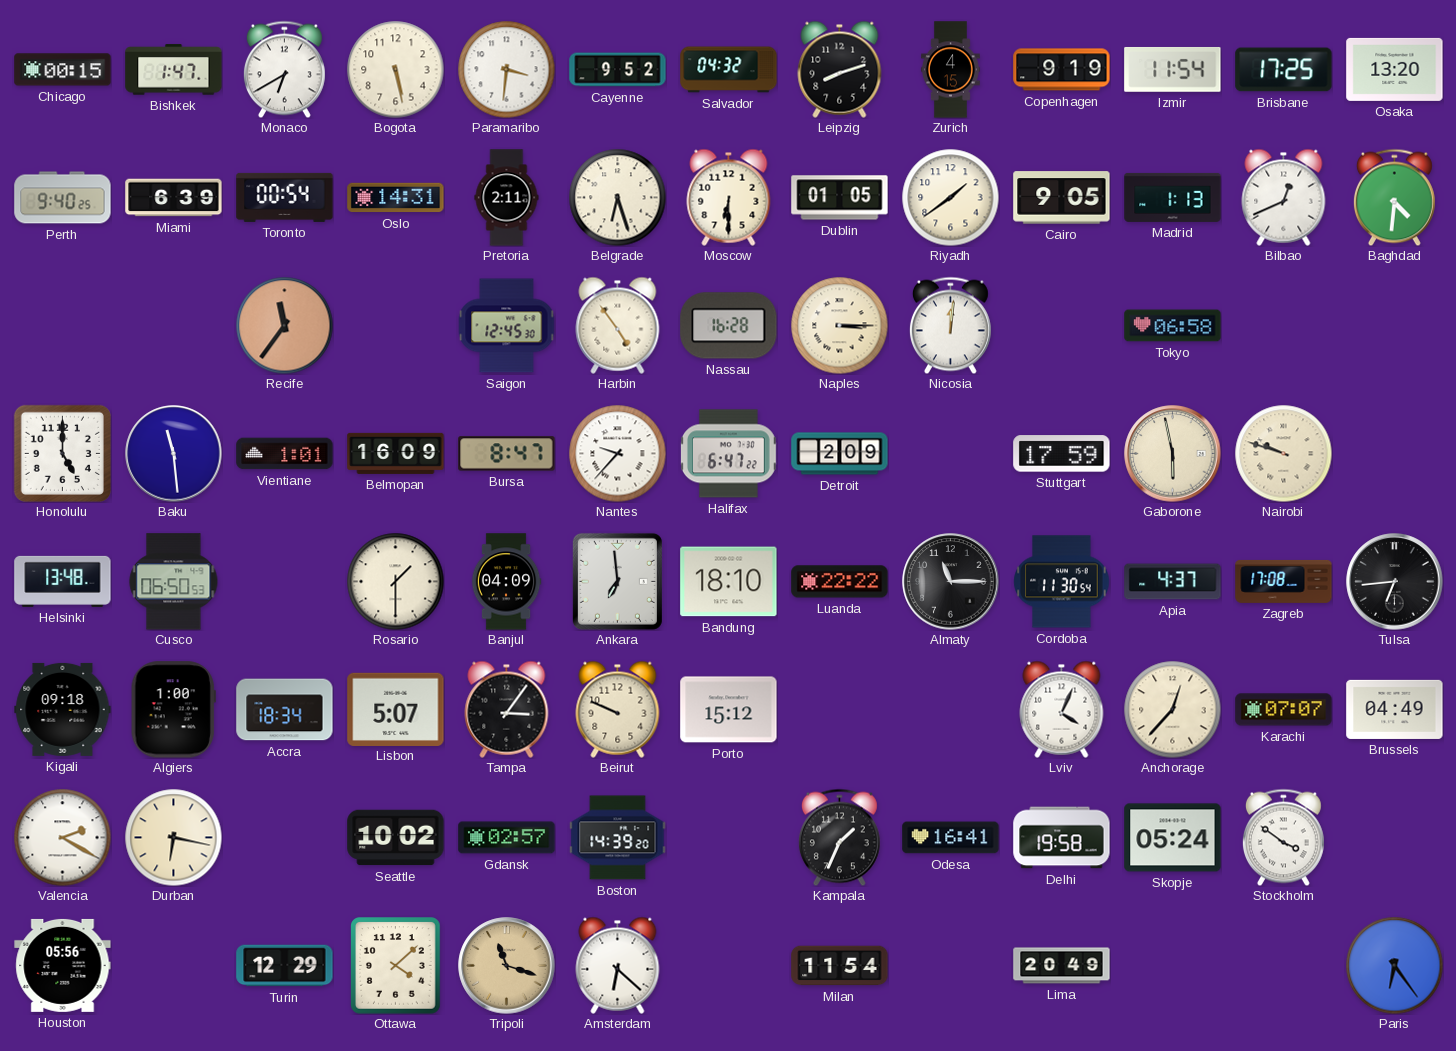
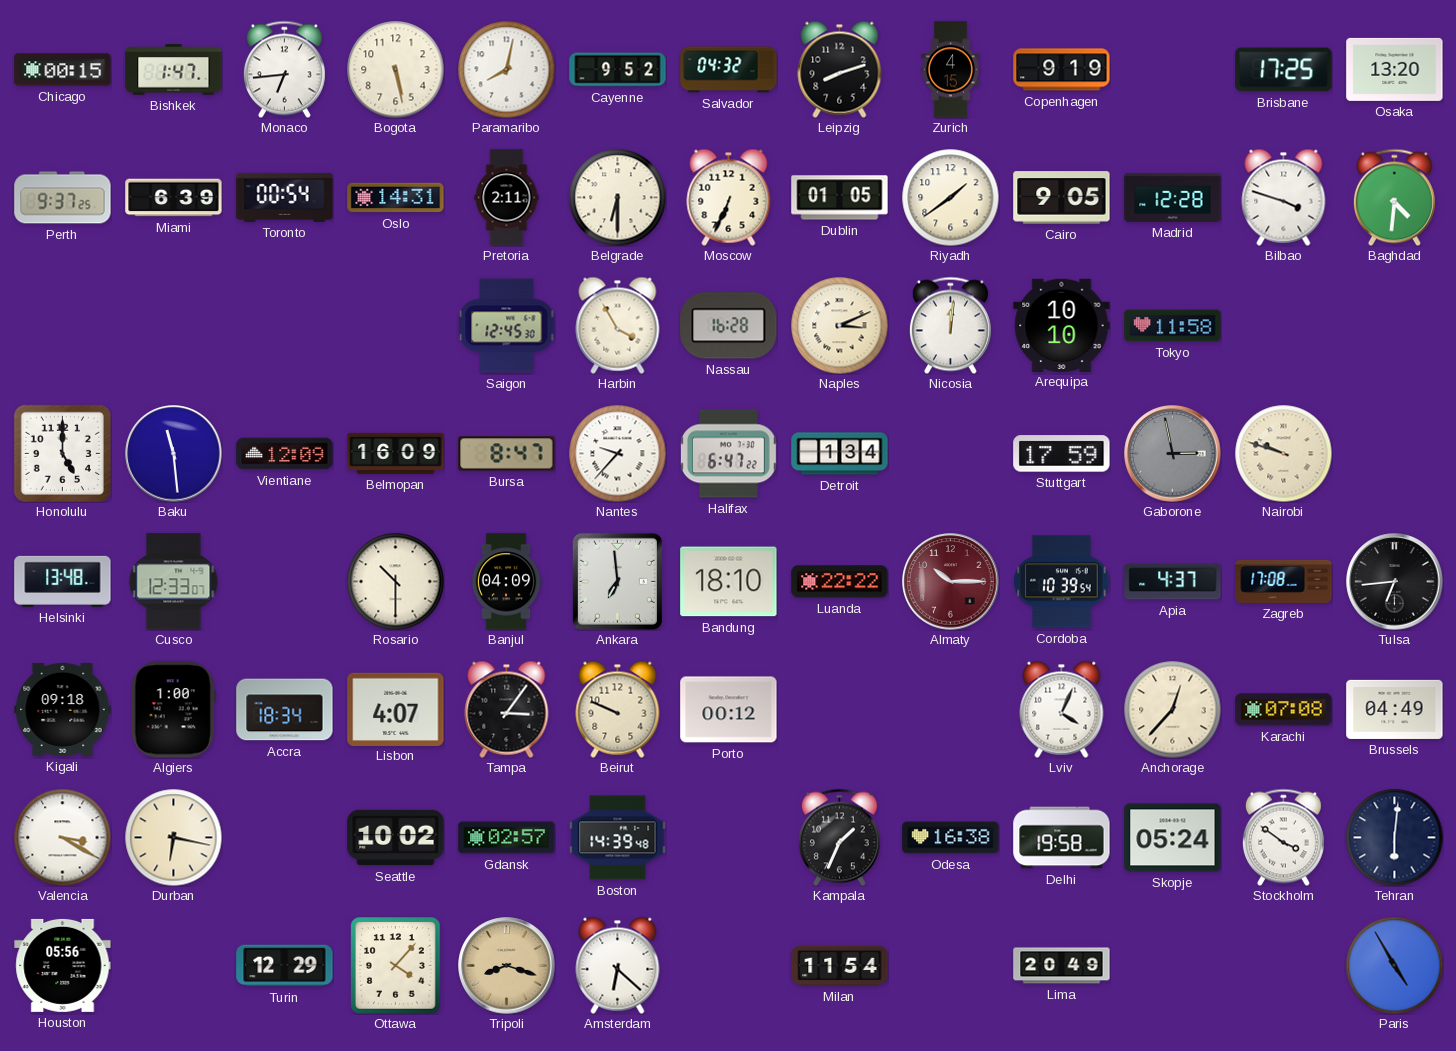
Monaco: 6:40 -> 6:44
Paramaribo: 3:31 -> 8:02
Izmir: 11:54 -> none
Perth: 9:40 -> 9:37
Belgrade: 6:27 -> 6:30
Moscow: 6:30 -> 6:34
Madrid: 1:13 -> 12:28
Bilbao: 12:41 -> 3:48
Recife: 11:36 -> none
Harbin: 4:54 -> 3:55
Naples: 3:15 -> 3:11
Arequipa: none -> 10:10
Tokyo: 06:58 -> 11:58
Vientiane: 1:01 -> 12:09
Detroit: 2:09 -> 1:34
Gaborone: 5:58 -> 2:58
Gaborone dial: cream -> grey
Cusco: 06:50 -> 12:33
Rosario: 1:30 -> 10:30
Almaty: 11:15 -> 10:15
Almaty dial: black -> burgundy
Cordoba: 11:30 -> 10:39
Lisbon: 5:07 -> 4:07
Porto: 15:12 -> 00:12
Karachi: 07:07 -> 07:08
Valencia: 2:20 -> 3:20
Boston: 14:39:20 -> 14:39:48
Odesa: 16:41 -> 16:38
Tehran: none -> 6:01
Ottawa: 4:08 -> 4:07
Tripoli: 11:18 -> 8:18
Paris: 6:24 -> 4:55
